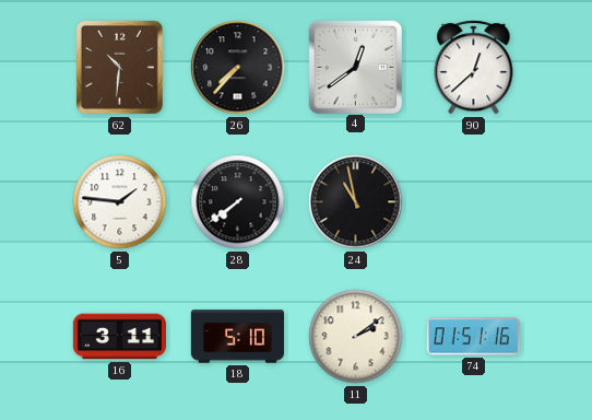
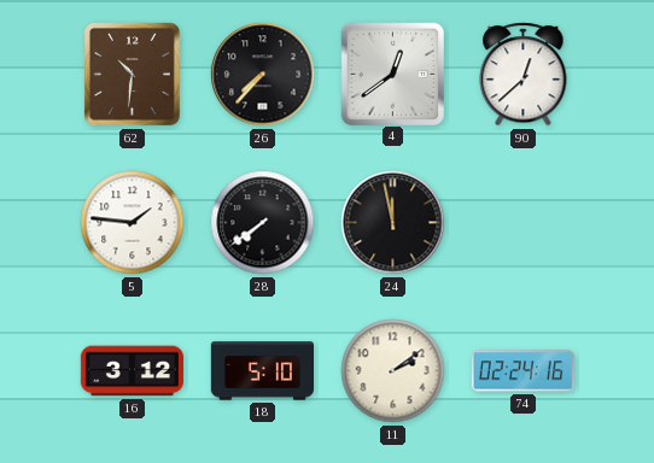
24: 10:58 -> 11:58
16: 3:11 -> 3:12
74: 01:51 -> 02:24
